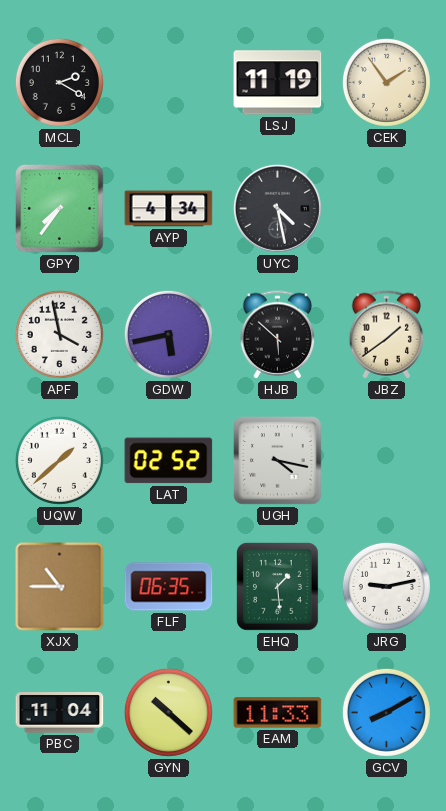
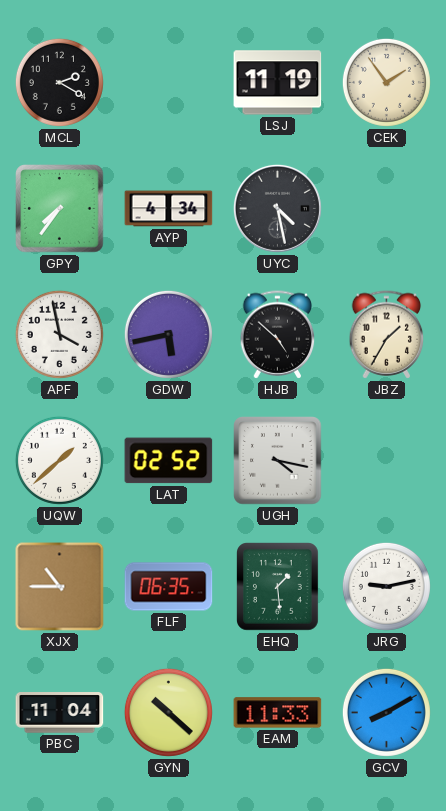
HJB: 5:52 -> 4:52
JBZ: 1:39 -> 1:35
